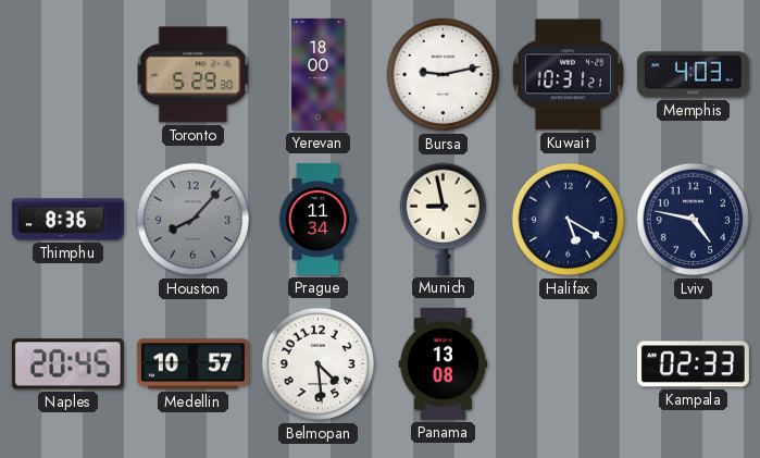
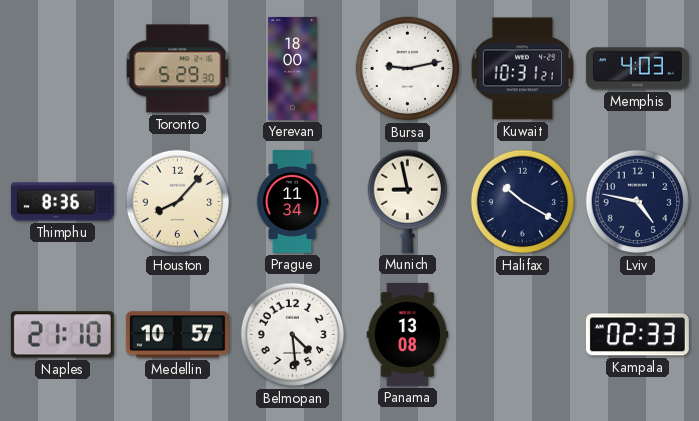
Houston dial: grey -> cream
Halifax: 5:20 -> 10:20
Naples: 20:45 -> 21:10
